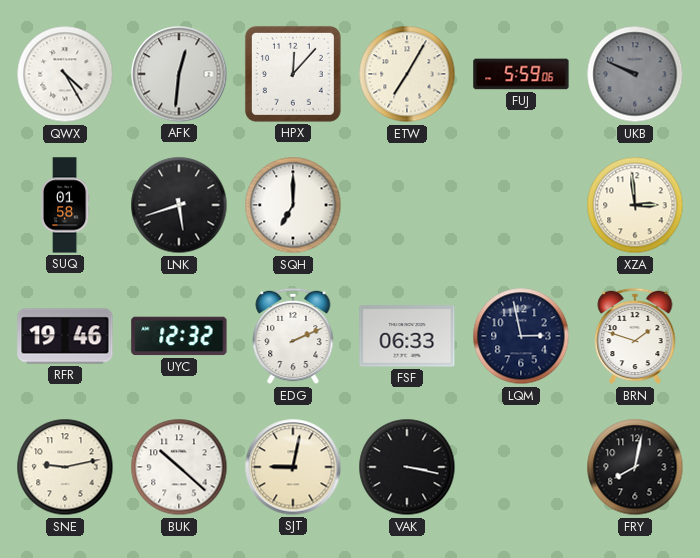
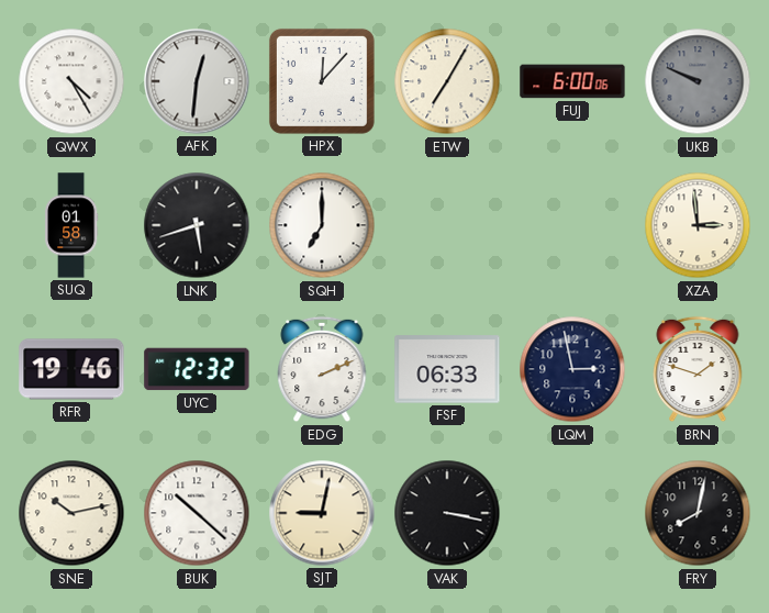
FUJ: 5:59 -> 6:00
SNE: 9:13 -> 10:13
